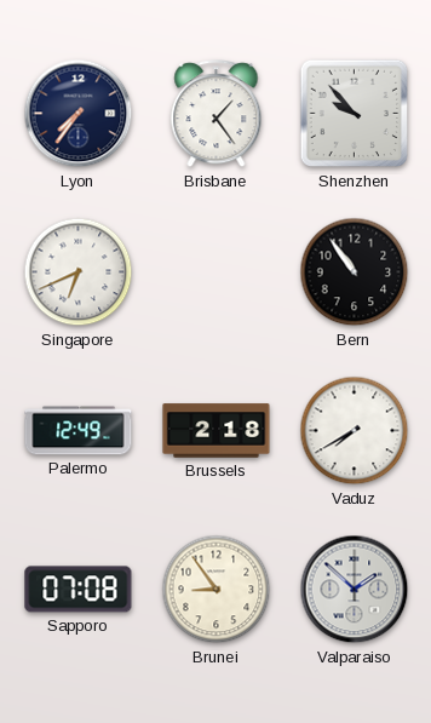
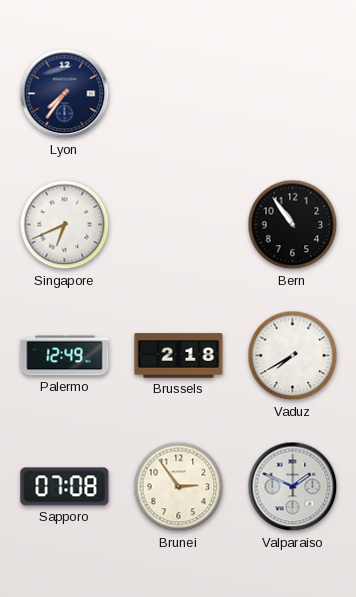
Brisbane: 1:24 -> none
Shenzhen: 9:53 -> none
Brunei: 8:54 -> 2:54
Valparaiso: 1:52 -> 1:49
